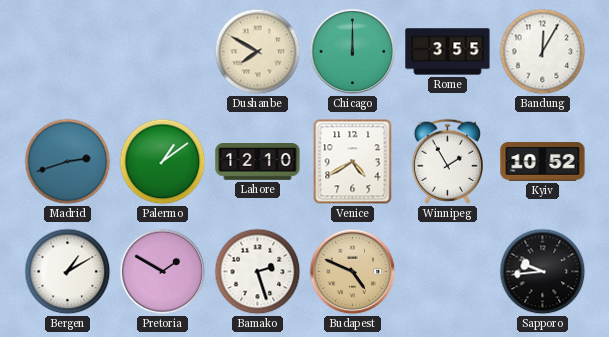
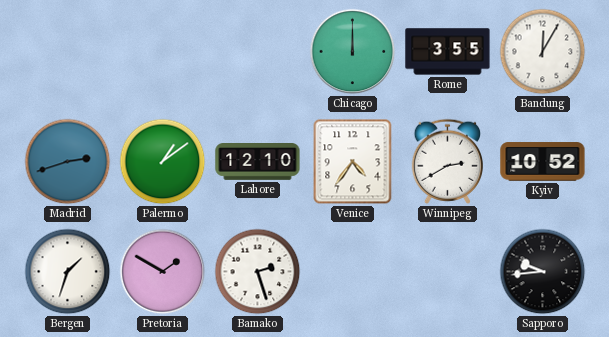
Dushanbe: 7:50 -> none
Venice: 4:40 -> 4:36
Winnipeg: 1:55 -> 2:40
Bergen: 1:10 -> 1:33
Budapest: 4:49 -> none
